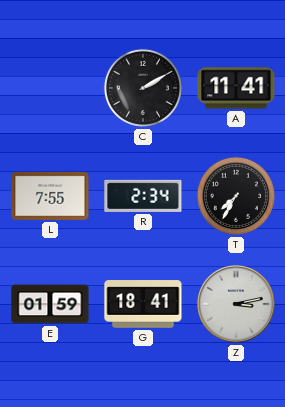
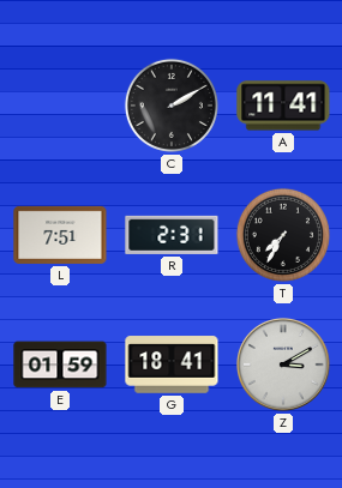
L: 7:55 -> 7:51
R: 2:34 -> 2:31
Z: 3:13 -> 3:10
